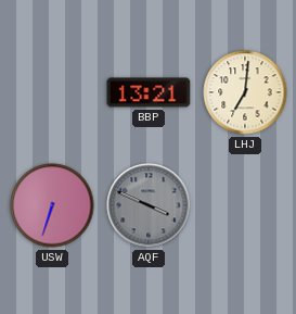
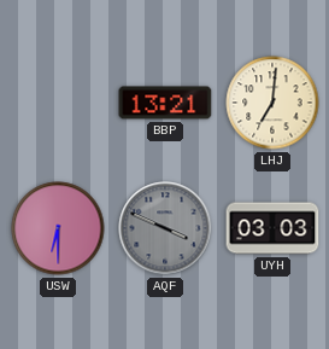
USW: 6:33 -> 6:30
UYH: none -> 03:03
